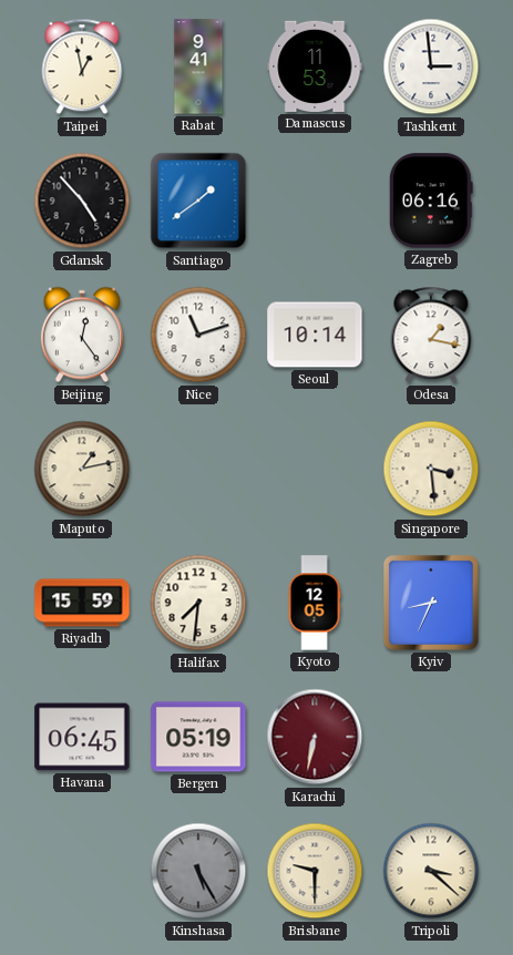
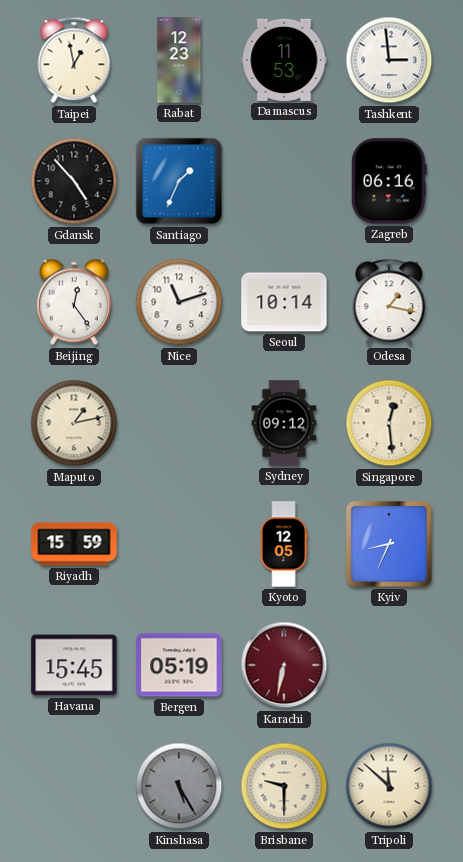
Rabat: 9:41 -> 12:23
Santiago: 1:39 -> 1:34
Sydney: none -> 09:12
Singapore: 3:29 -> 12:29
Halifax: 7:31 -> none
Havana: 06:45 -> 15:45
Tripoli: 3:22 -> 11:52
